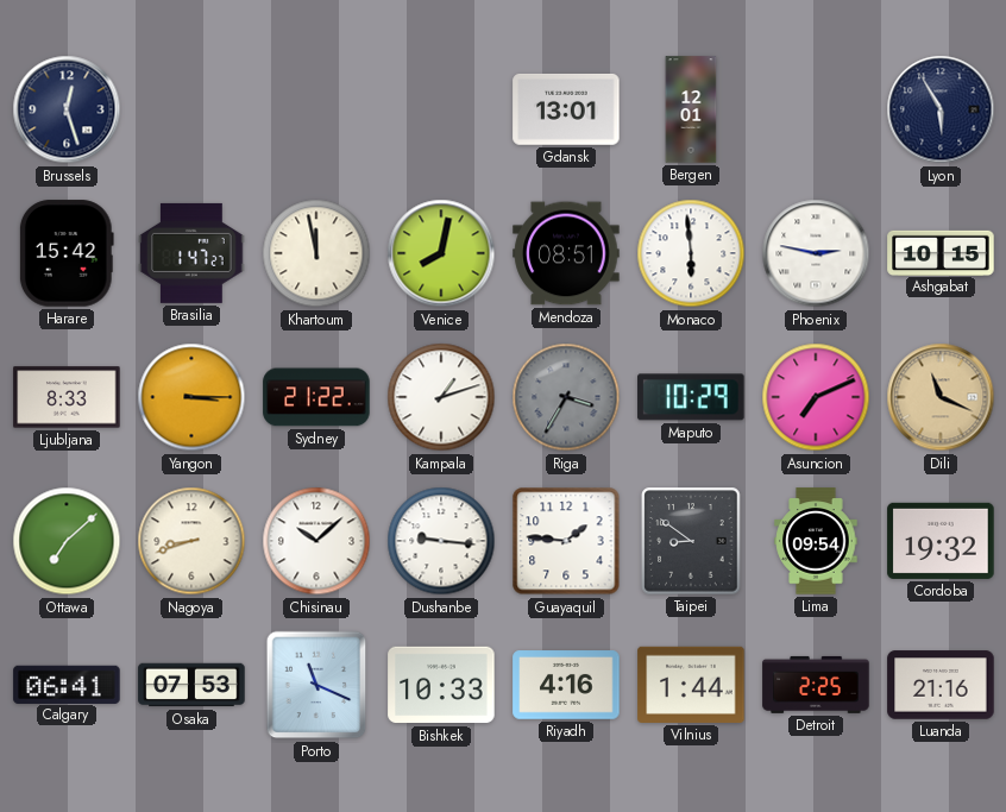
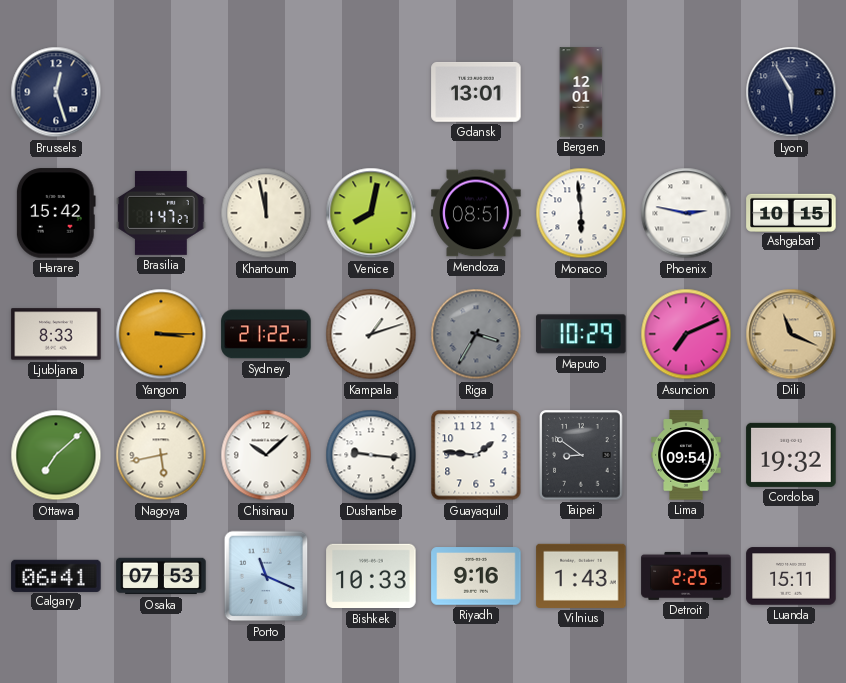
Nagoya: 8:42 -> 5:43
Riyadh: 4:16 -> 9:16
Vilnius: 1:44 -> 1:43
Luanda: 21:16 -> 15:11
